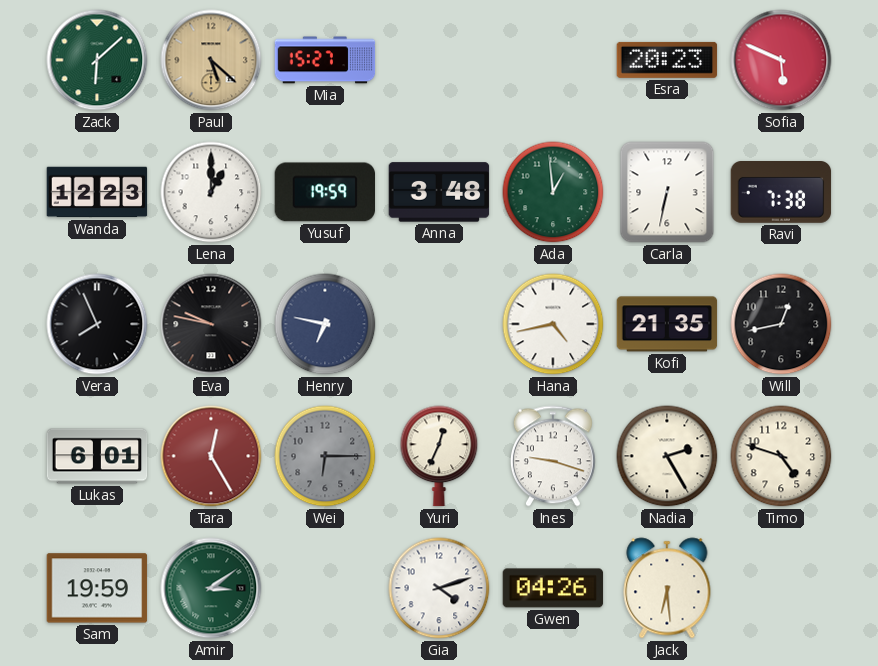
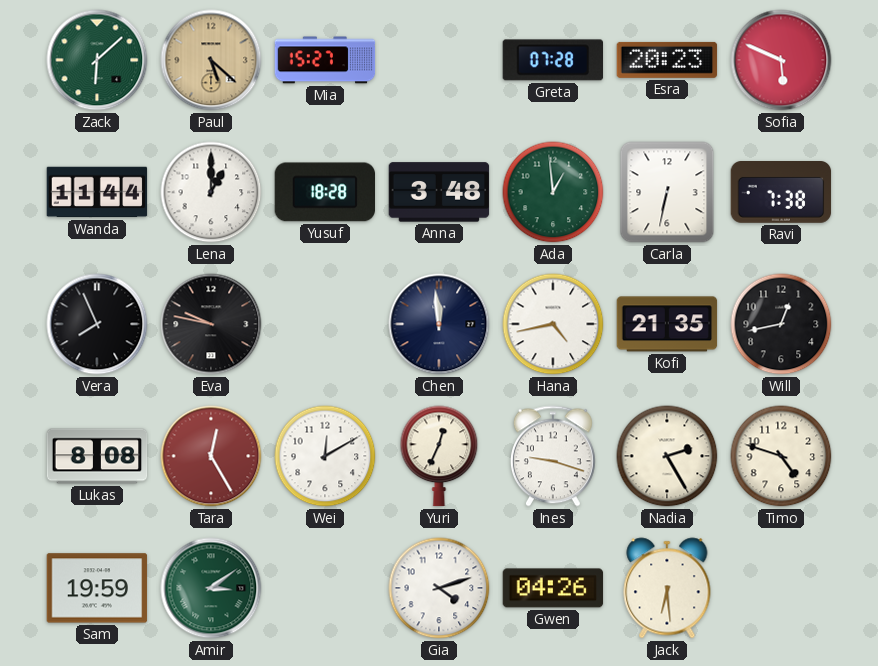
Greta: none -> 07:28
Wanda: 12:23 -> 11:44
Yusuf: 19:59 -> 18:28
Henry: 6:47 -> none
Chen: none -> 11:59
Lukas: 6:01 -> 8:08
Wei: 6:15 -> 12:10
Wei dial: grey -> white
